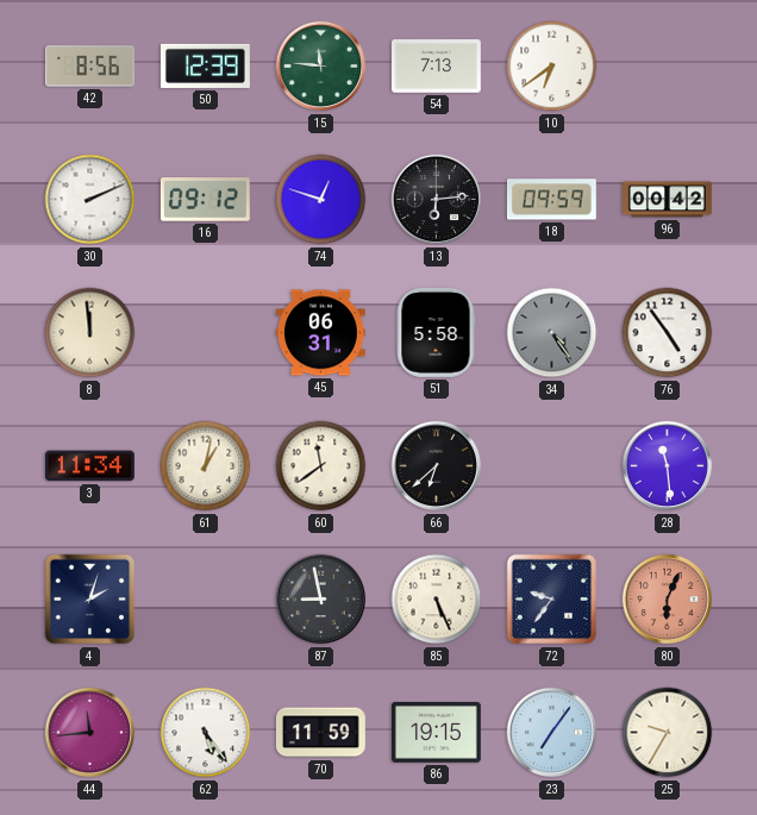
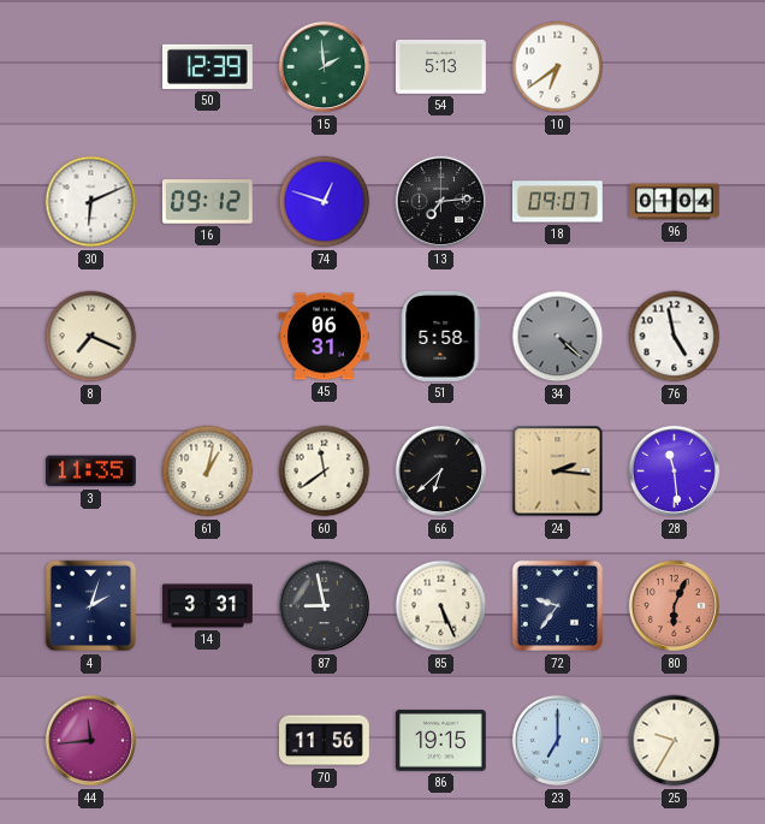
42: 8:56 -> none
15: 11:46 -> 1:59
54: 7:13 -> 5:13
30: 2:11 -> 6:11
13: 6:14 -> 7:14
18: 09:59 -> 09:07
96: 00:42 -> 01:04
8: 11:59 -> 7:19
34: 4:24 -> 4:22
76: 4:54 -> 4:58
3: 11:34 -> 11:35
24: none -> 2:16
14: none -> 3:31
62: 5:24 -> none
70: 11:59 -> 11:56
23: 7:06 -> 7:00
